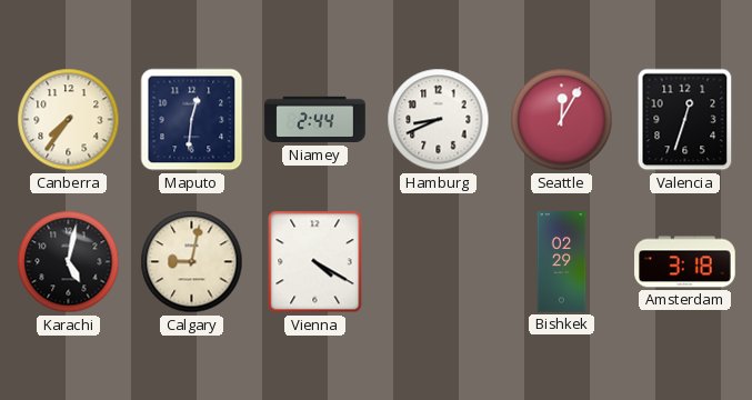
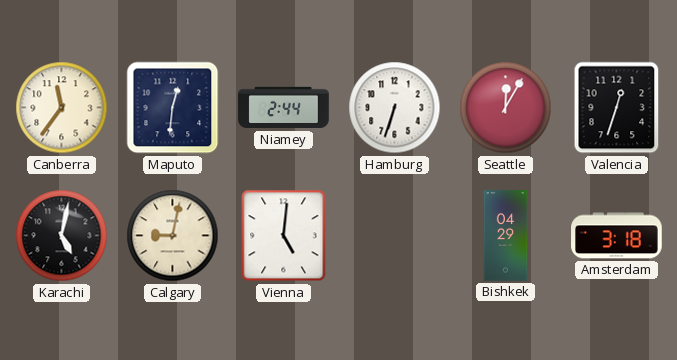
Canberra: 7:36 -> 11:36
Hamburg: 8:41 -> 6:33
Vienna: 4:20 -> 5:01
Bishkek: 02:29 -> 04:29
